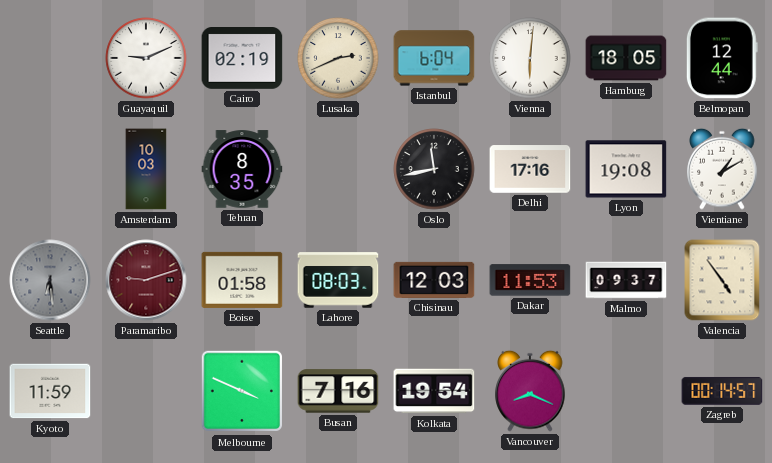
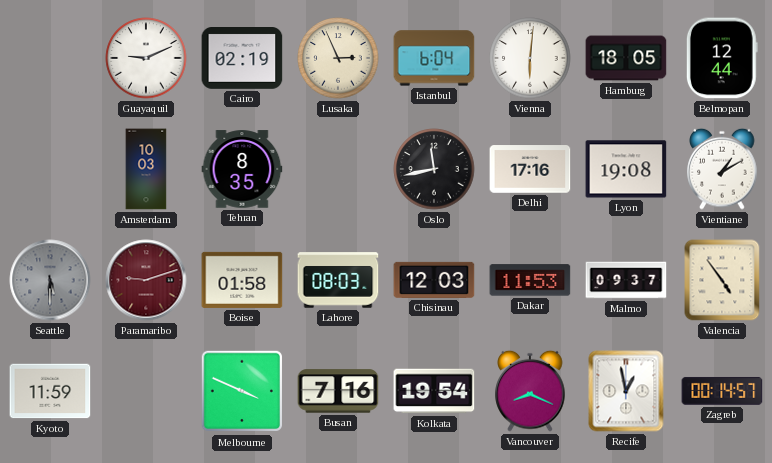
Lusaka: 2:41 -> 2:56
Seattle: 6:29 -> 5:30
Recife: none -> 12:58
